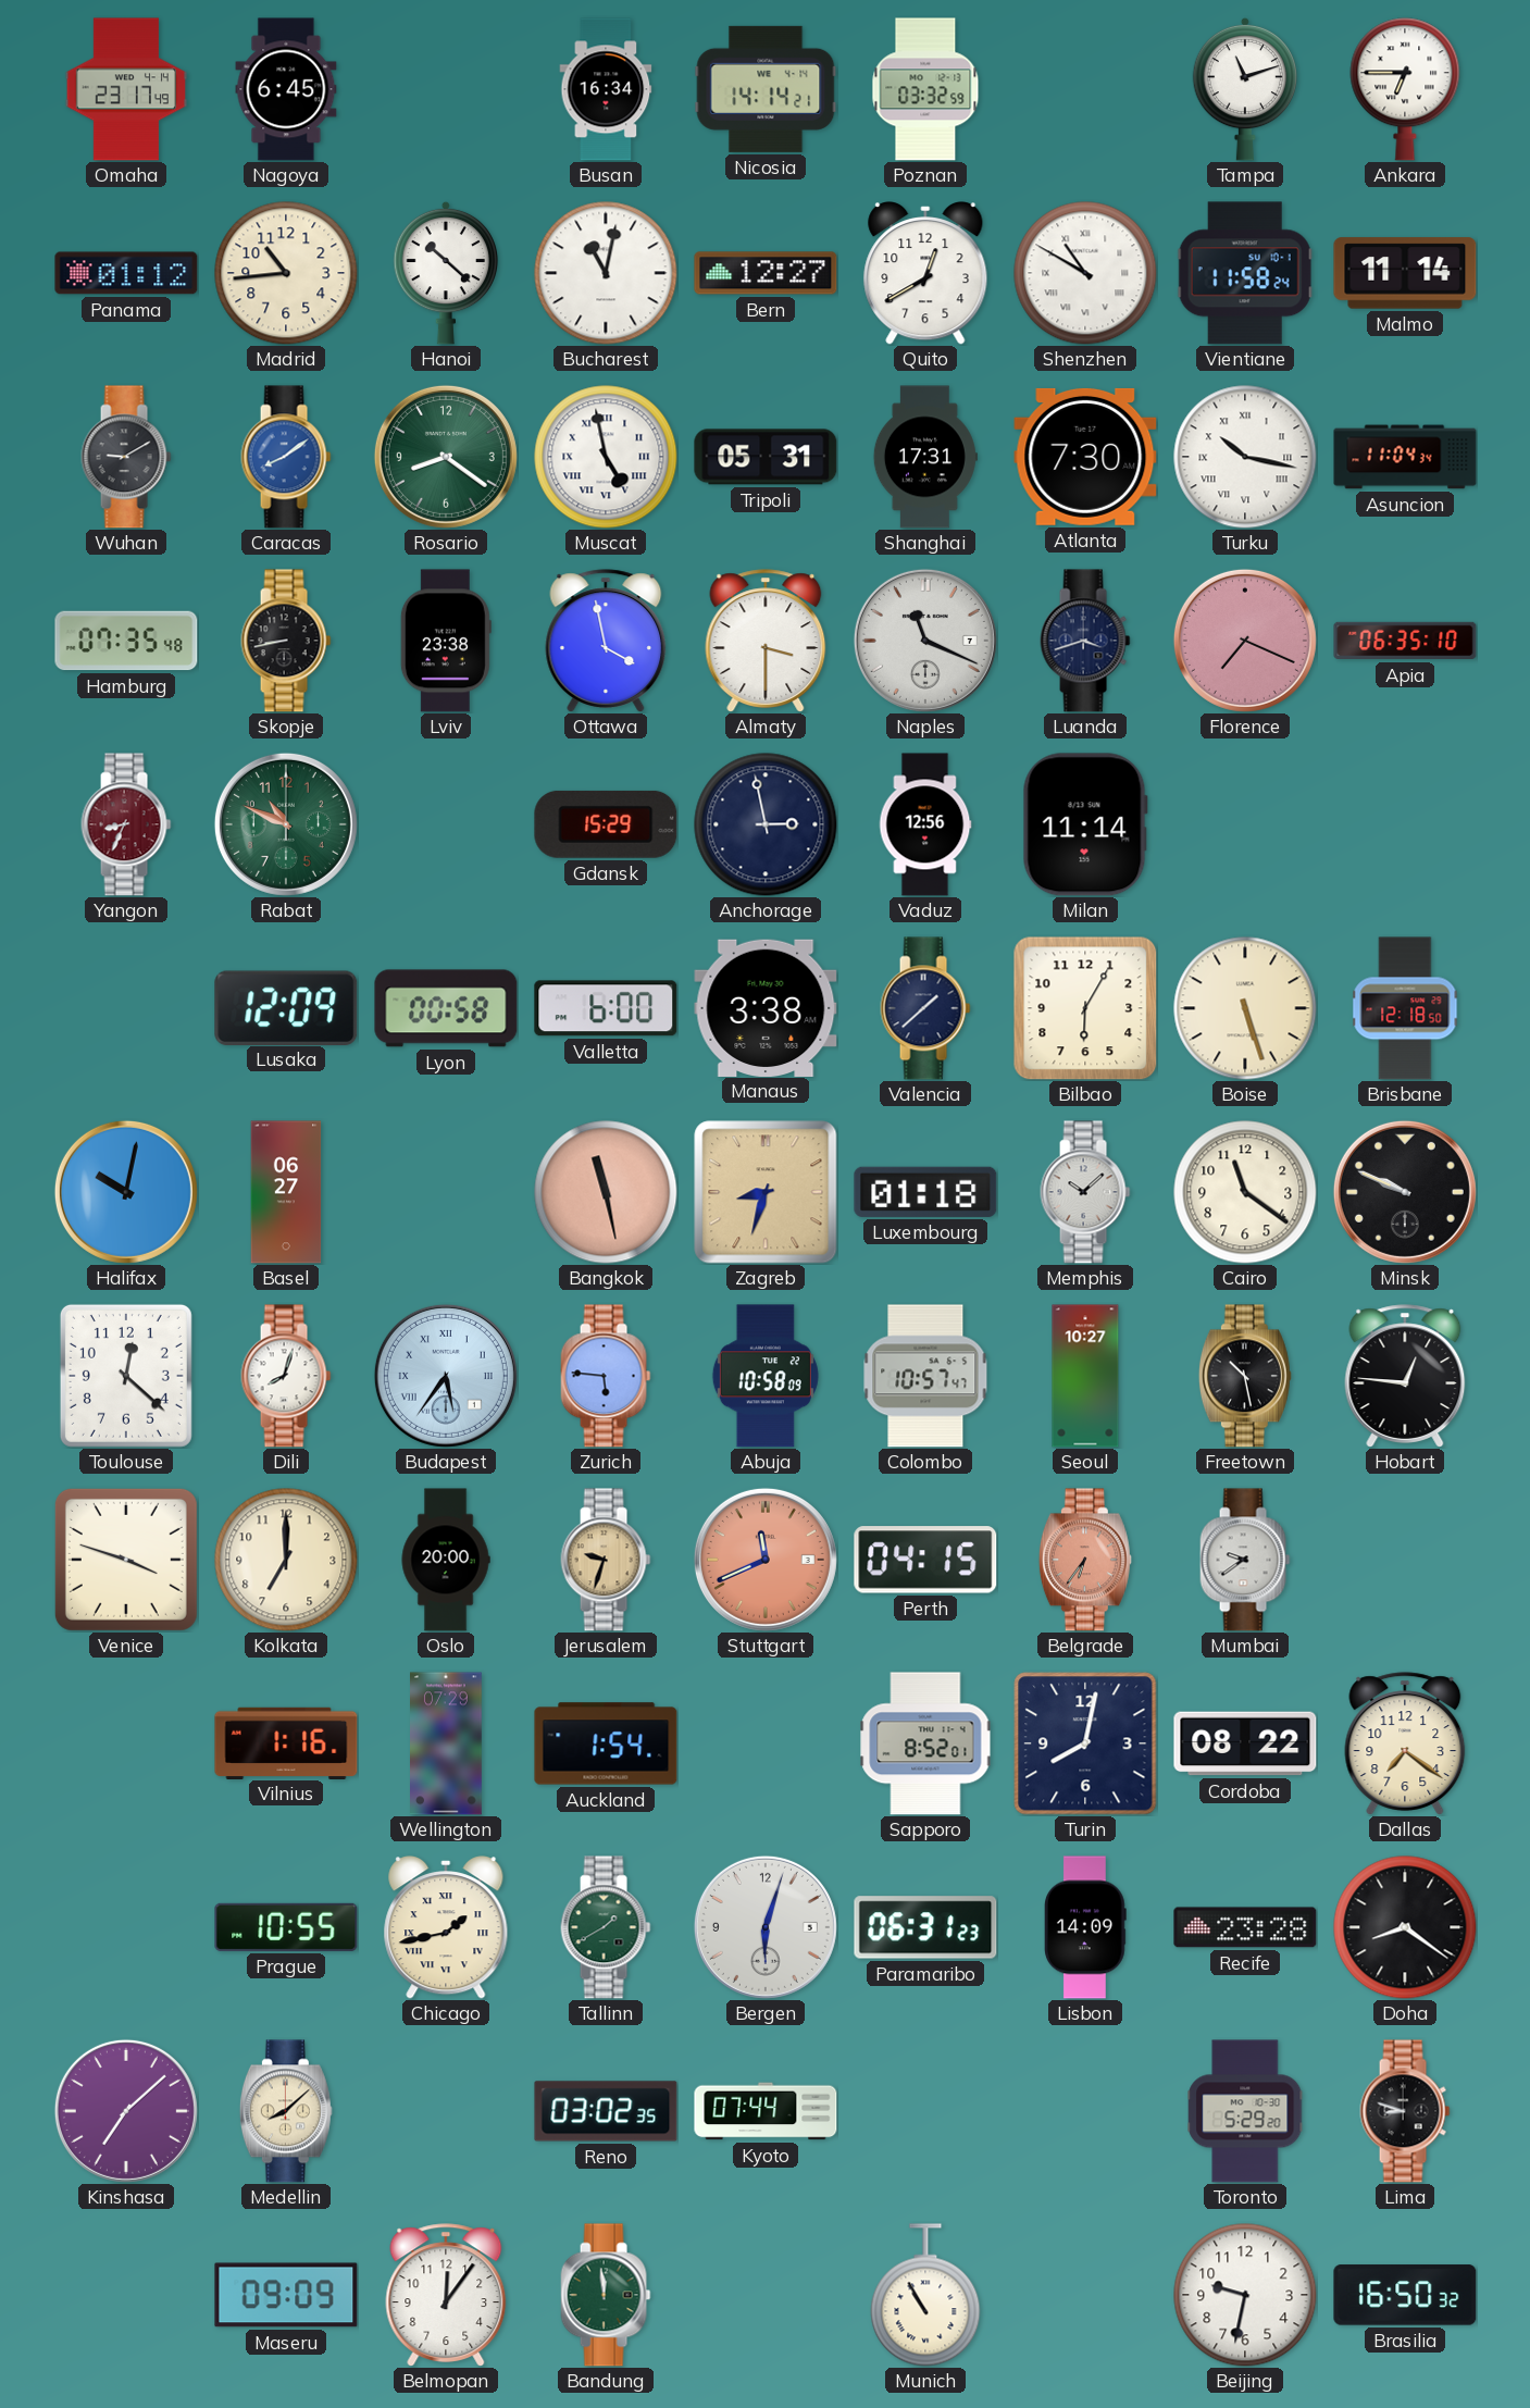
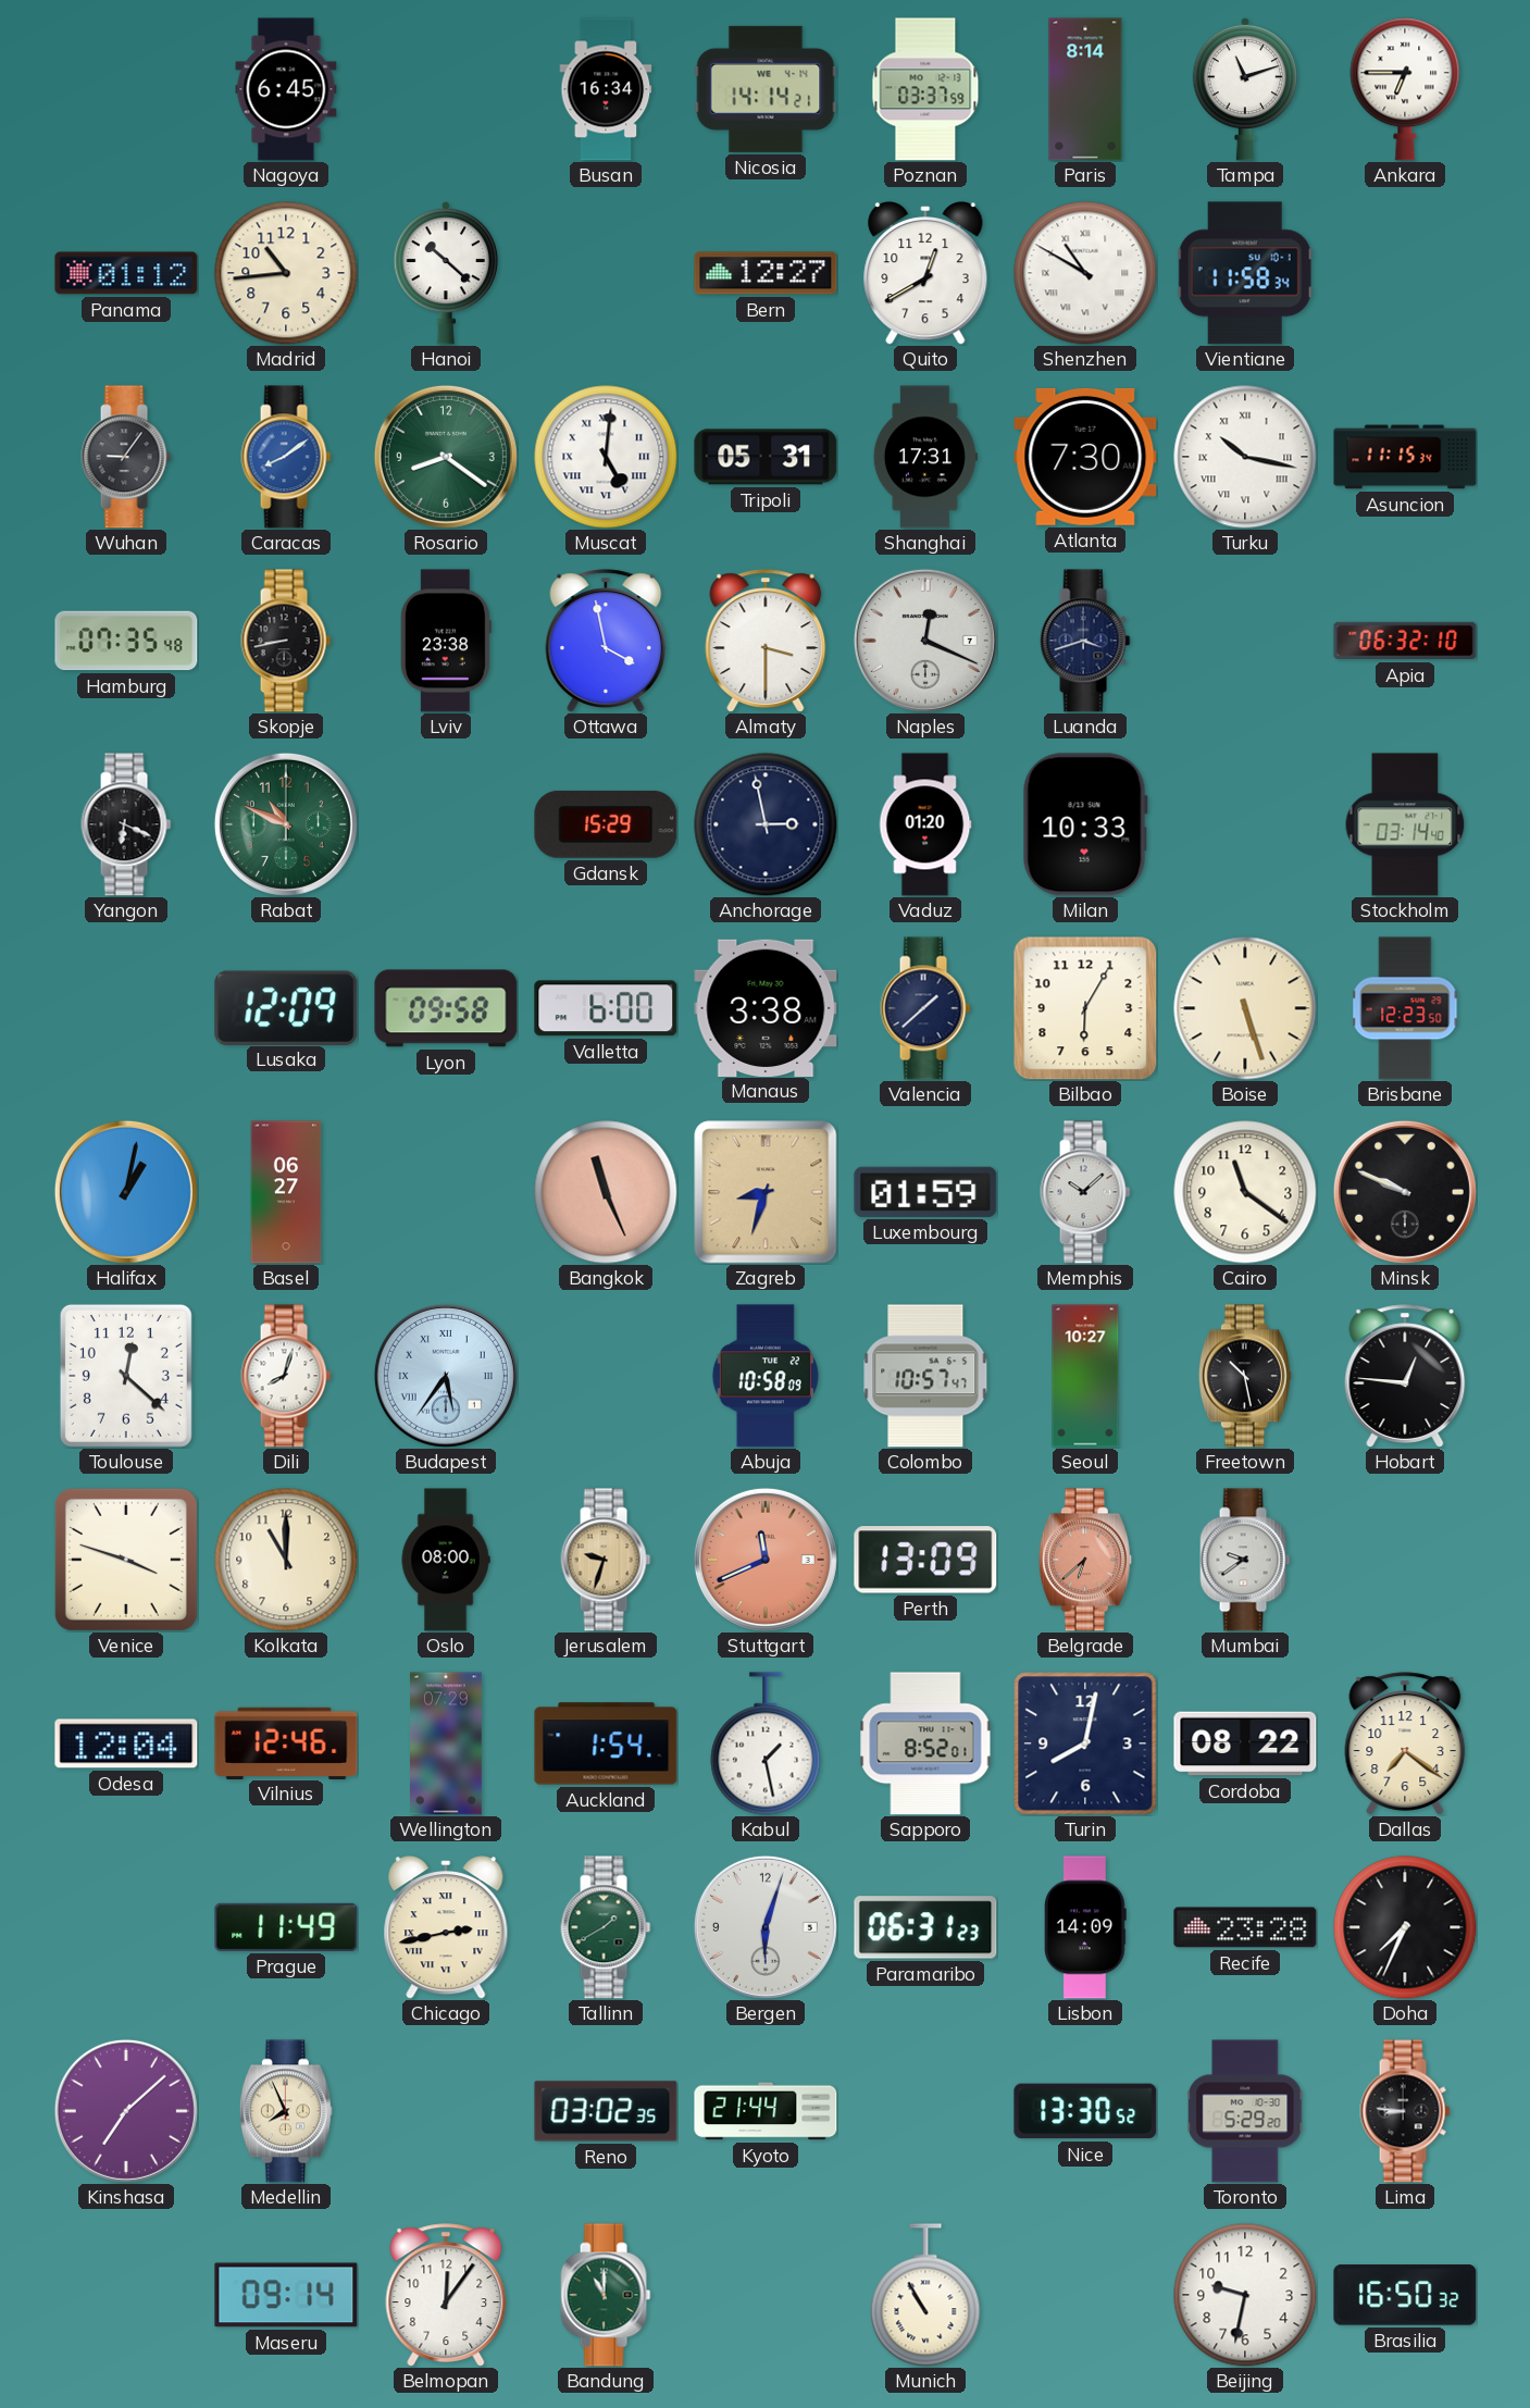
Omaha: 23:17 -> none
Poznan: 03:32 -> 03:37
Paris: none -> 8:14
Bucharest: 11:02 -> none
Vientiane: 11:58:24 -> 11:58:34
Malmo: 11:14 -> none
Wuhan: 9:10 -> 9:06
Muscat: 4:58 -> 5:01
Asuncion: 11:04 -> 11:15
Naples: 11:19 -> 12:19
Florence: 7:19 -> none
Apia: 06:35 -> 06:32
Yangon: 8:34 -> 6:19
Yangon dial: burgundy -> black
Vaduz: 12:56 -> 01:20
Milan: 11:14 -> 10:33
Stockholm: none -> 03:14
Lyon: 00:58 -> 09:58
Brisbane: 12:18 -> 12:23
Halifax: 10:02 -> 1:02
Bangkok: 11:28 -> 11:26
Luxembourg: 01:18 -> 01:59
Zurich: 5:46 -> none
Kolkata: 7:00 -> 11:00
Oslo: 20:00 -> 08:00
Perth: 04:15 -> 13:09
Belgrade: 6:36 -> 6:38
Odesa: none -> 12:04
Vilnius: 1:16 -> 12:46
Kabul: none -> 1:28
Prague: 10:55 -> 11:49
Chicago: 1:43 -> 2:43
Doha: 8:21 -> 7:34
Medellin: 8:08 -> 7:56
Kyoto: 07:44 -> 21:44
Nice: none -> 13:30
Lima: 8:48 -> 8:46
Maseru: 09:09 -> 09:14
Bandung: 11:59 -> 11:00
